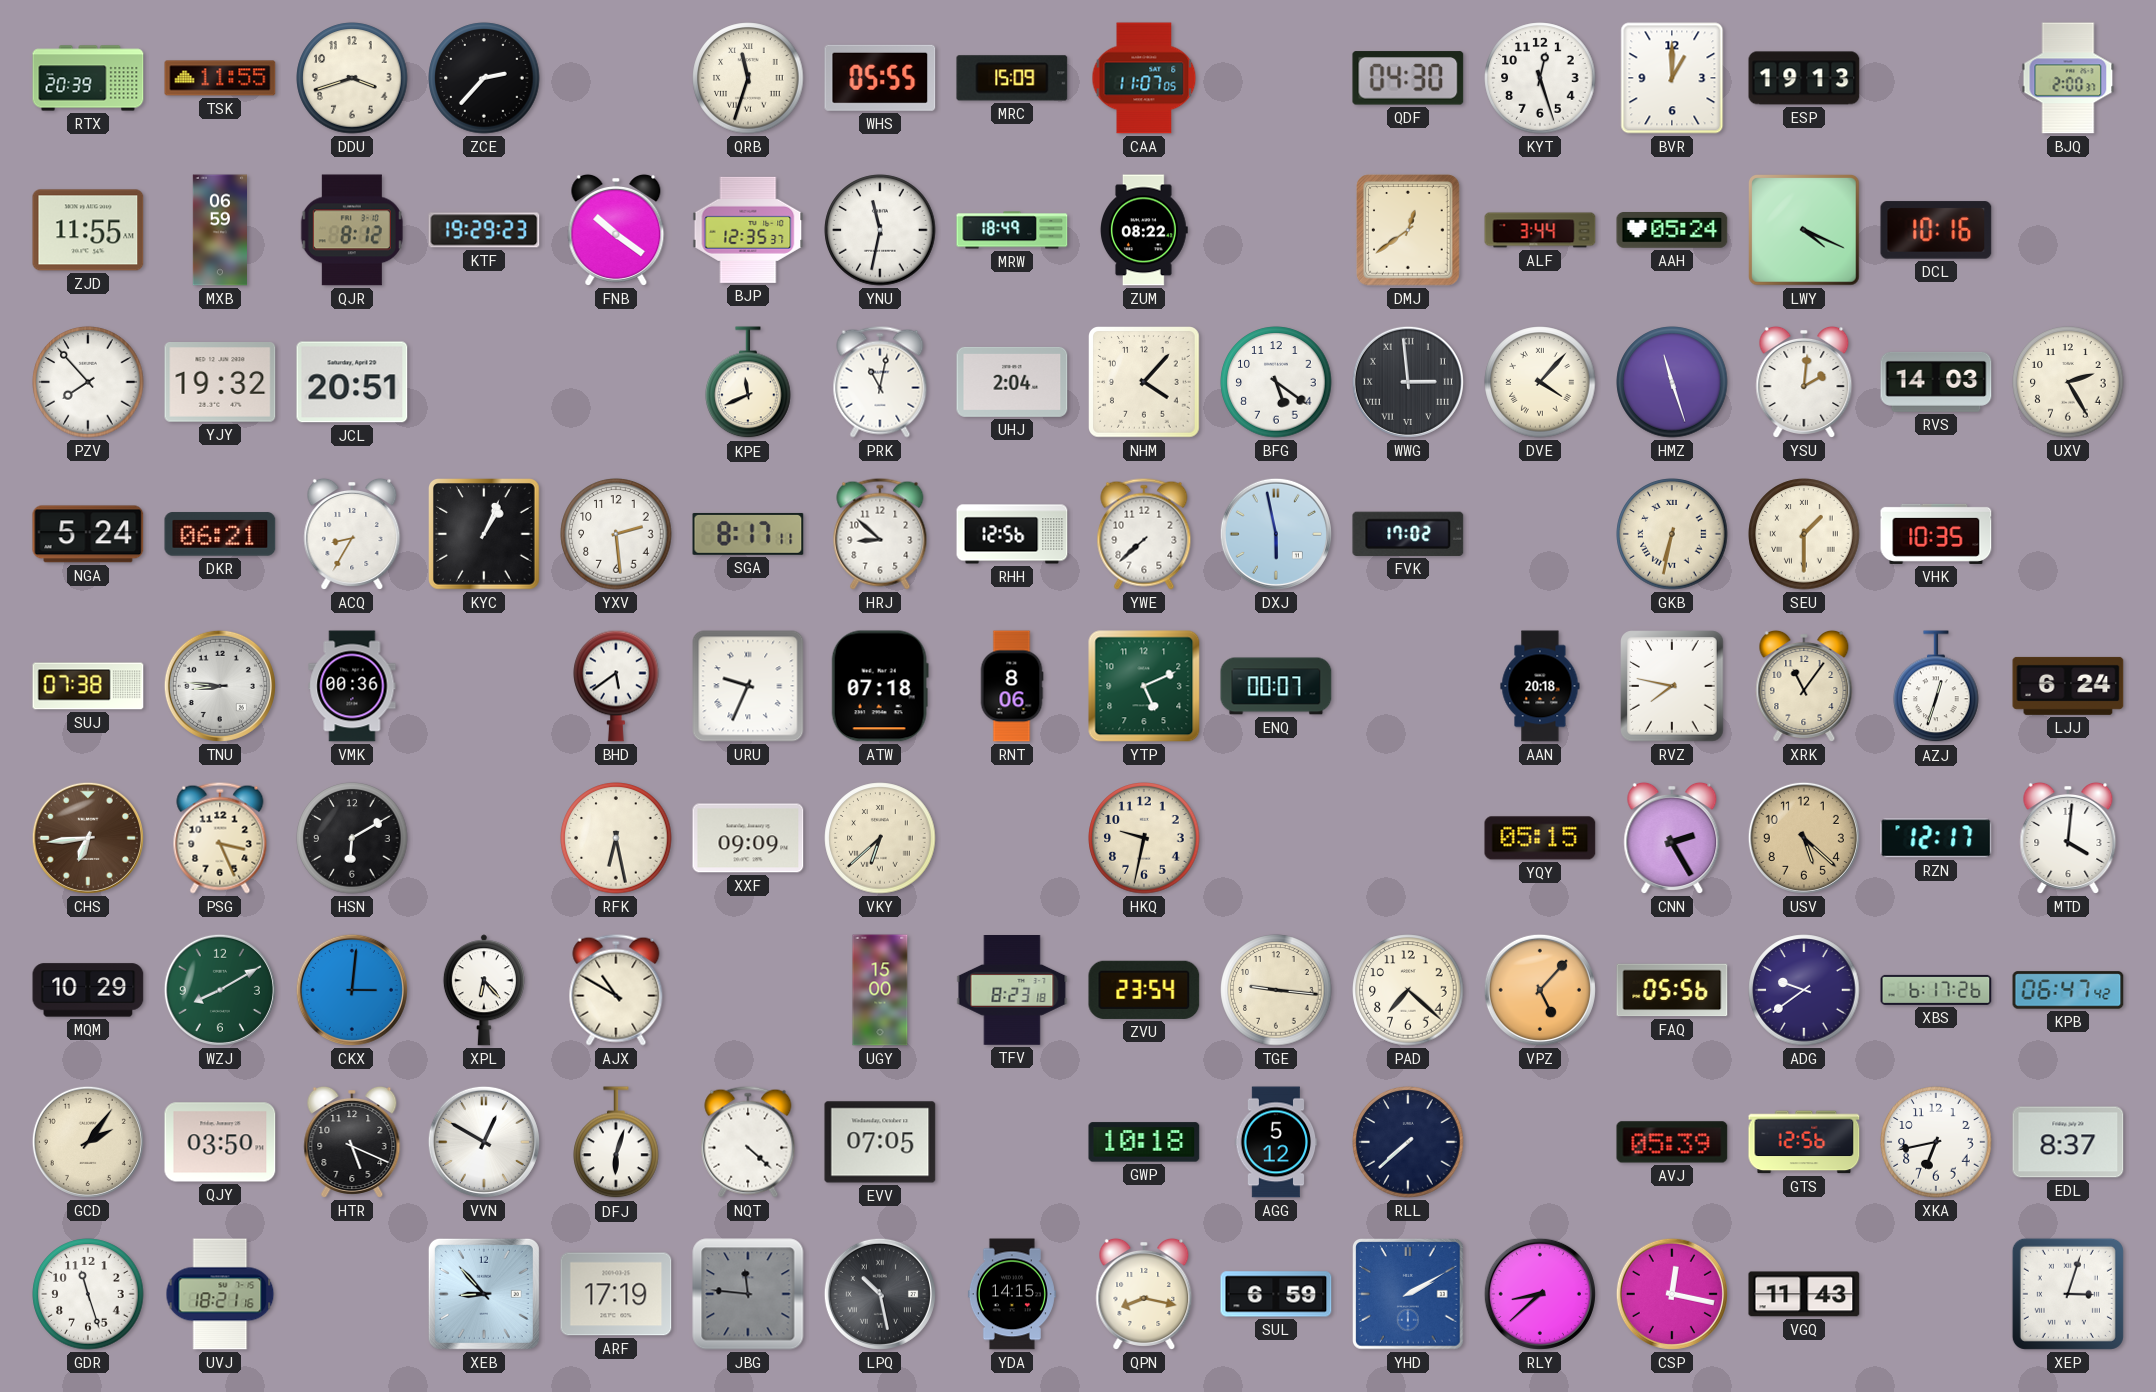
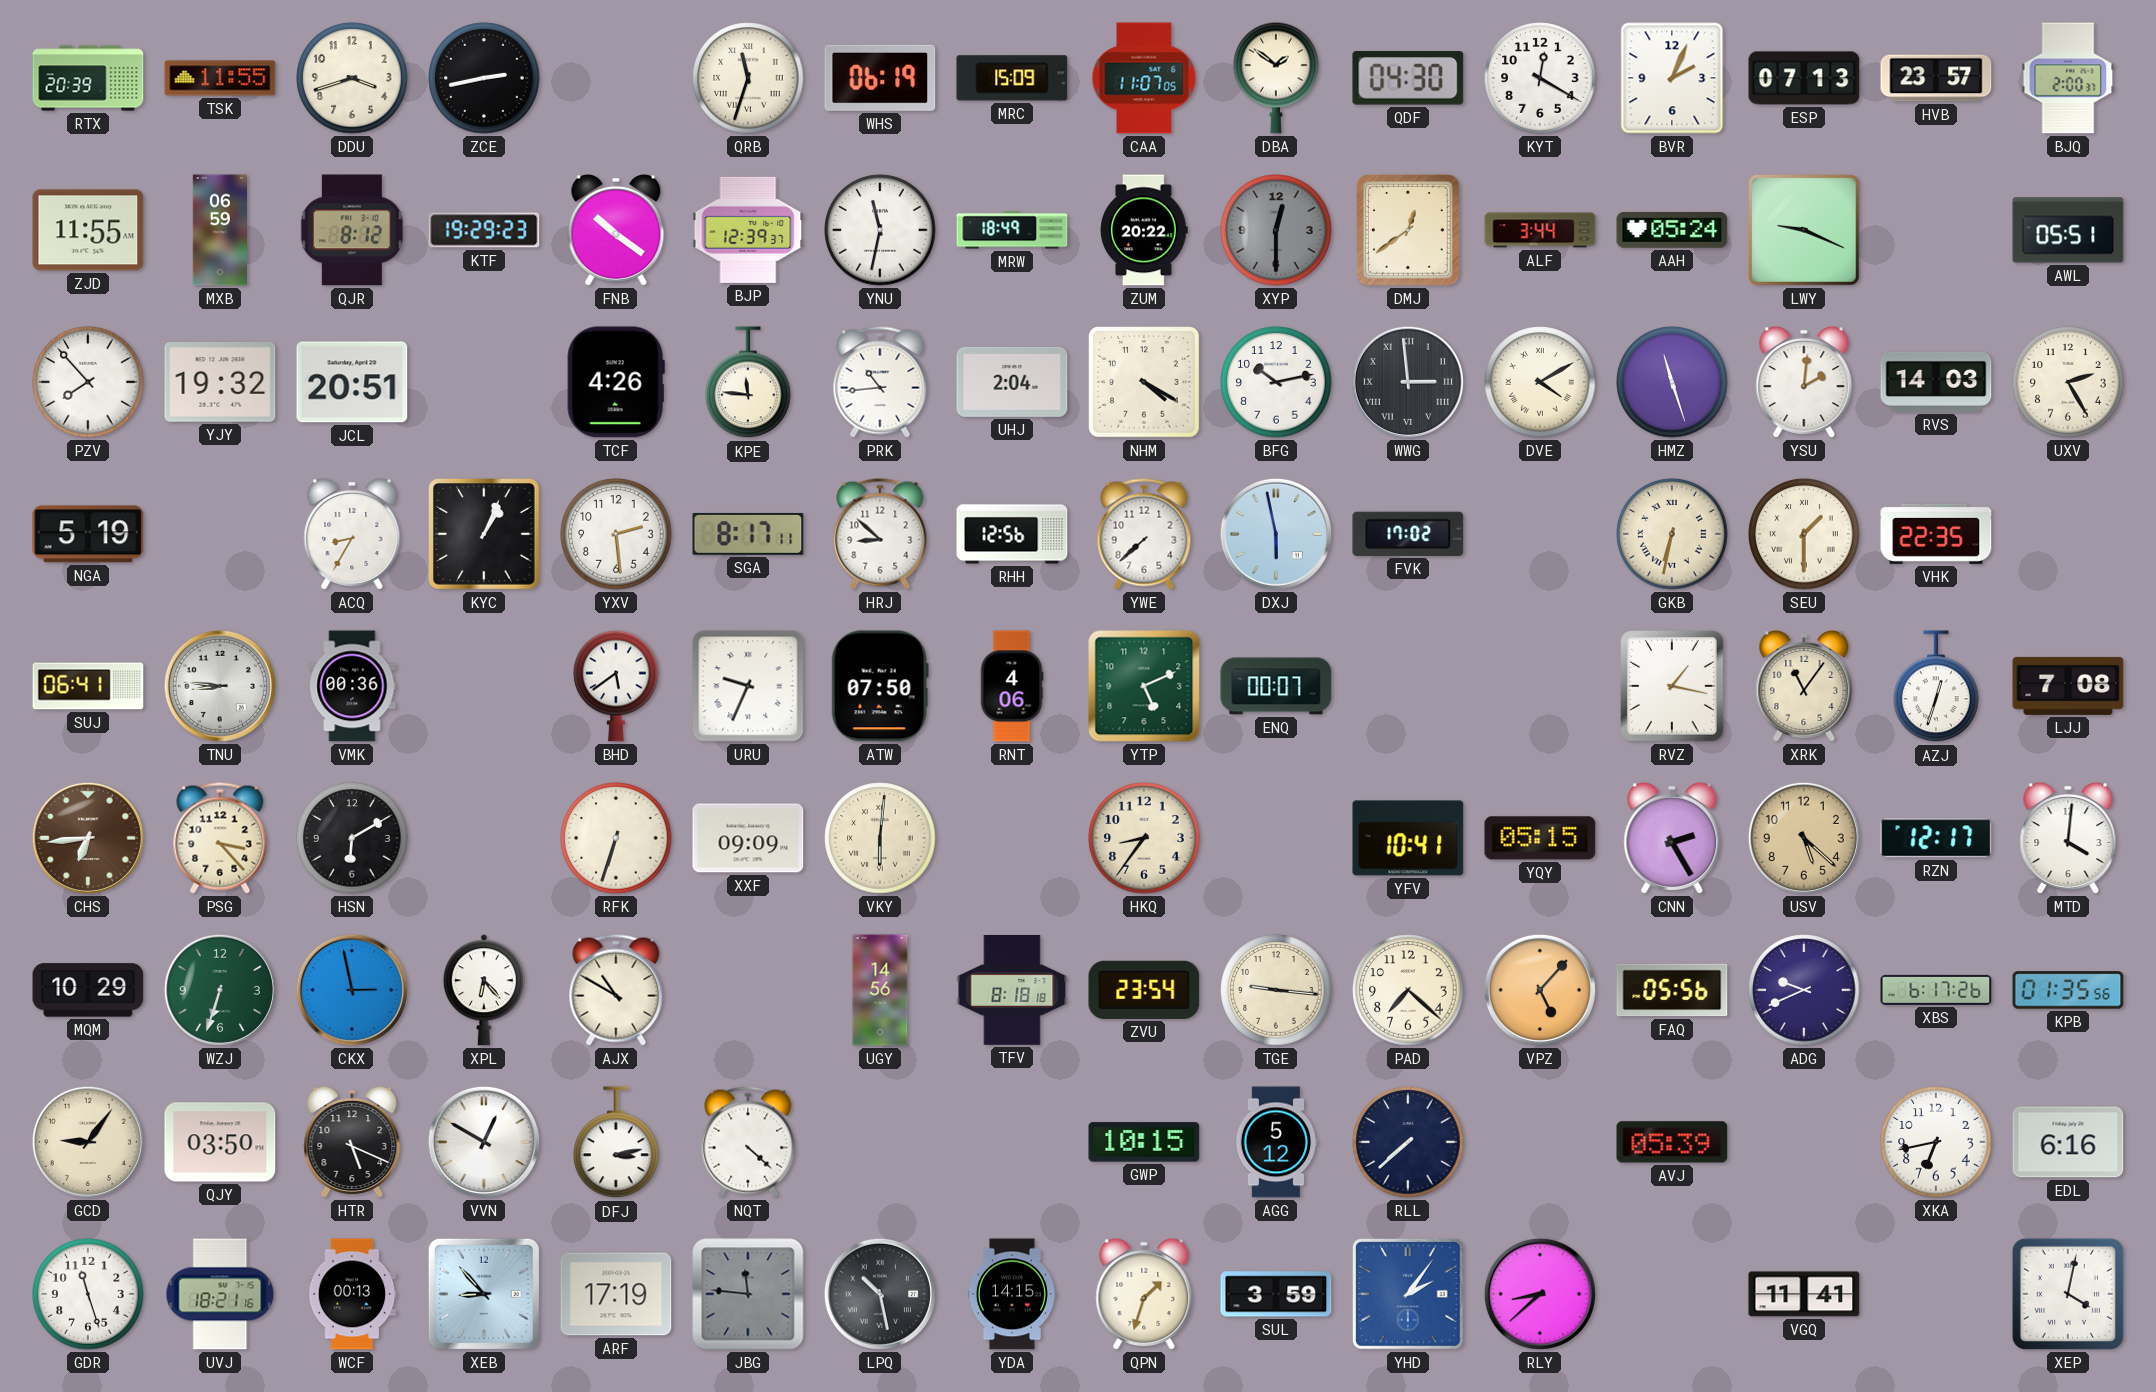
ZCE: 2:37 -> 2:43
WHS: 05:55 -> 06:19
DBA: none -> 1:51
KYT: 12:27 -> 12:20
BVR: 1:00 -> 2:04
ESP: 19:13 -> 07:13
HVB: none -> 23:57
BJP: 12:35 -> 12:39
ZUM: 08:22 -> 20:22
XYP: none -> 12:30
LWY: 4:19 -> 9:19
DCL: 10:16 -> none
AWL: none -> 05:51
TCF: none -> 4:26
KPE: 11:41 -> 11:46
PRK: 11:02 -> 10:44
NHM: 4:07 -> 4:20
BFG: 5:21 -> 10:13
DVE: 4:07 -> 4:10
NGA: 5:24 -> 5:19
DKR: 06:21 -> none
VHK: 10:35 -> 22:35
SUJ: 07:38 -> 06:41
ATW: 07:18 -> 07:50
RNT: 8:06 -> 4:06
AAN: 20:18 -> none
RVZ: 7:47 -> 1:17
LJJ: 6:24 -> 7:08
PSG: 3:26 -> 3:23
RFK: 6:28 -> 6:33
VKY: 6:38 -> 6:01
HKQ: 9:32 -> 8:36
YFV: none -> 10:41
WZJ: 8:10 -> 6:33
CKX: 3:01 -> 2:58
UGY: 15:00 -> 14:56
TFV: 8:23 -> 8:18
ADG: 9:39 -> 9:41
KPB: 06:47 -> 01:35
GCD: 2:06 -> 9:06
DFJ: 6:03 -> 3:13
EVV: 07:05 -> none
GWP: 10:18 -> 10:15
GTS: 12:56 -> none
EDL: 8:37 -> 6:16
WCF: none -> 00:13
QPN: 8:17 -> 1:33
SUL: 6:59 -> 3:59
YHD: 2:10 -> 2:06
CSP: 12:17 -> none
VGQ: 11:43 -> 11:41
XEP: 3:03 -> 4:02
